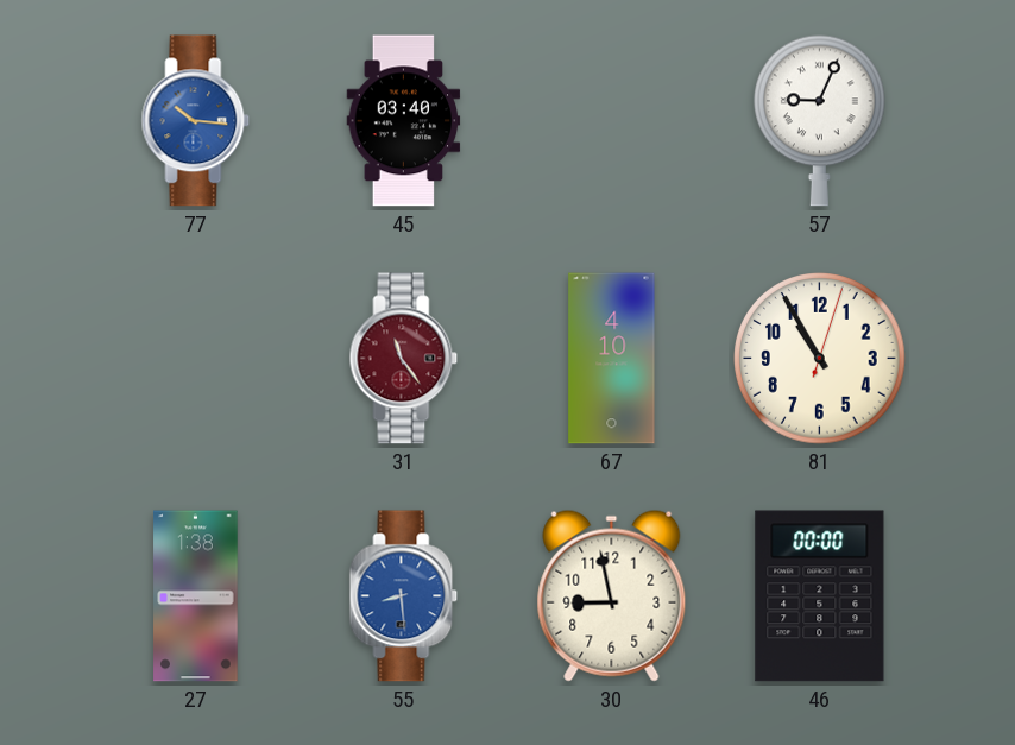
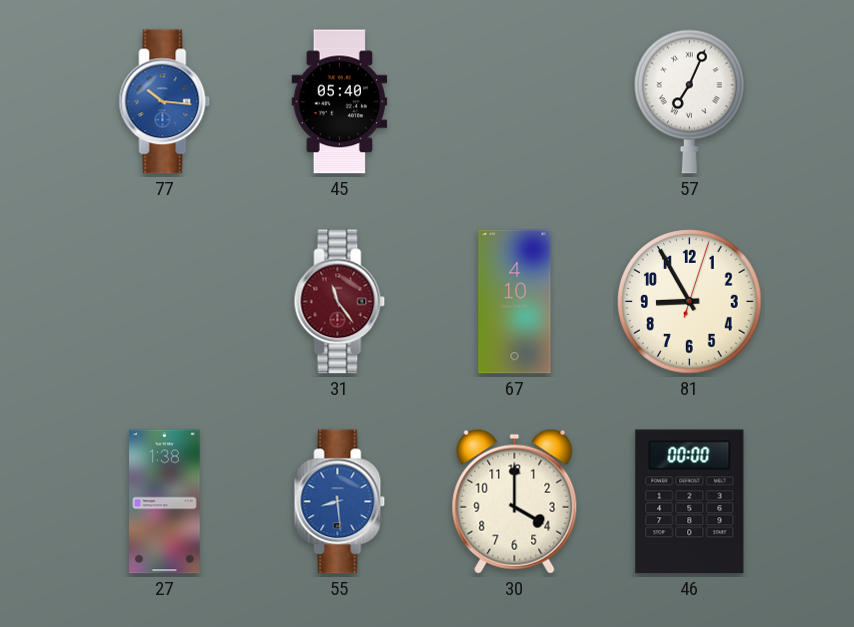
45: 03:40 -> 05:40
57: 9:04 -> 7:04
81: 10:55 -> 8:55
30: 8:58 -> 4:00
